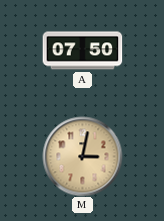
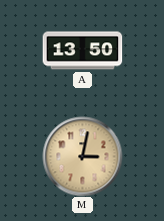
A: 07:50 -> 13:50
